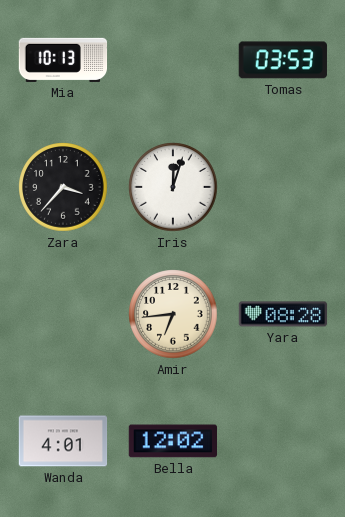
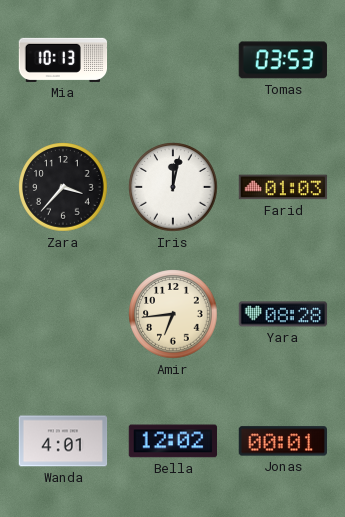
Iris: 12:03 -> 12:02
Farid: none -> 01:03
Jonas: none -> 00:01
